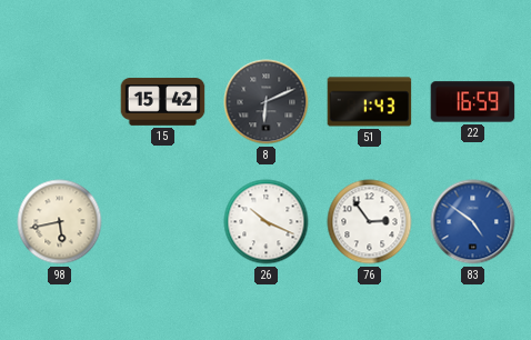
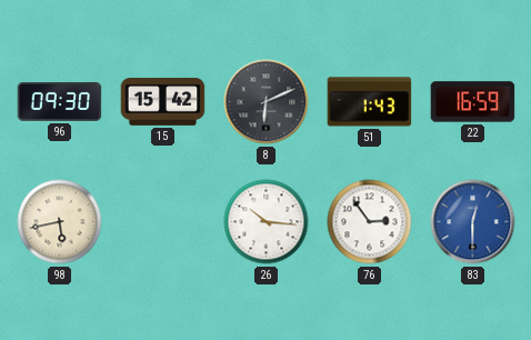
96: none -> 09:30
26: 10:19 -> 10:16
83: 4:51 -> 12:30
